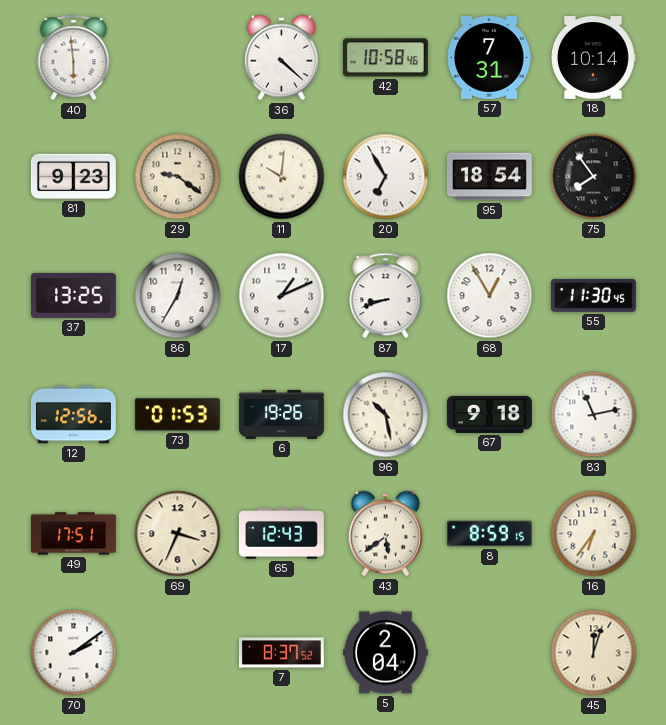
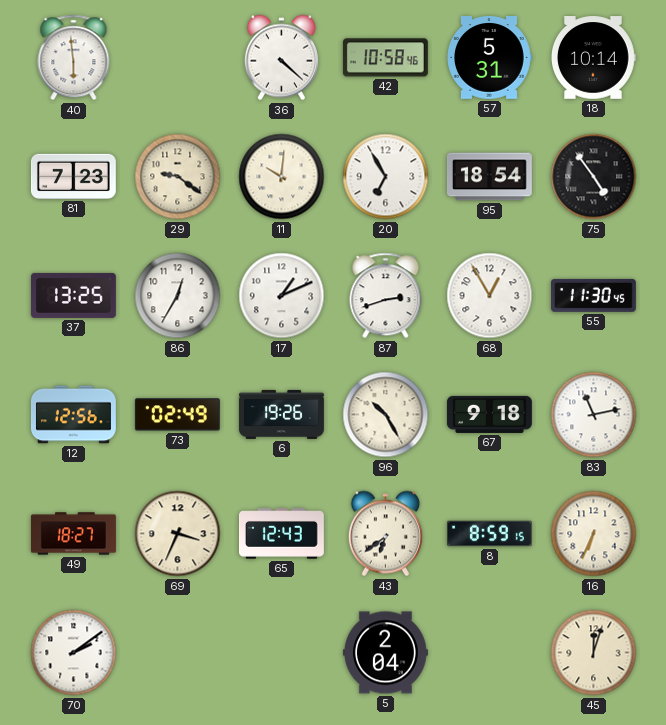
57: 7:31 -> 5:31
81: 9:23 -> 7:23
75: 7:54 -> 4:54
87: 8:42 -> 2:42
73: 01:53 -> 02:49
96: 10:28 -> 10:25
49: 17:51 -> 18:27
43: 5:39 -> 6:39
16: 6:36 -> 6:34
7: 8:37 -> none
